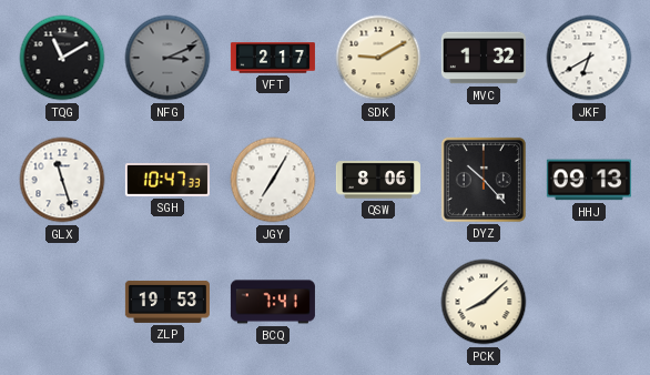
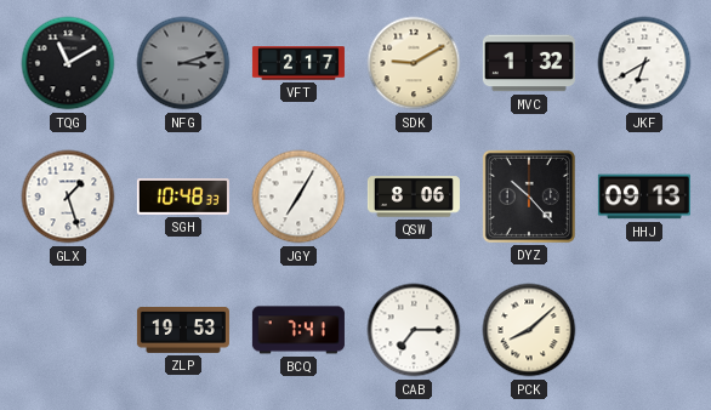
NFG: 3:11 -> 3:12
GLX: 11:27 -> 1:27
SGH: 10:47 -> 10:48
CAB: none -> 7:15
